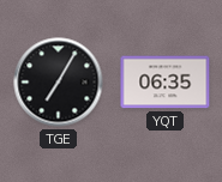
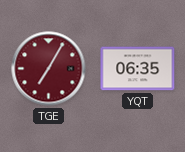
TGE dial: black -> burgundy
